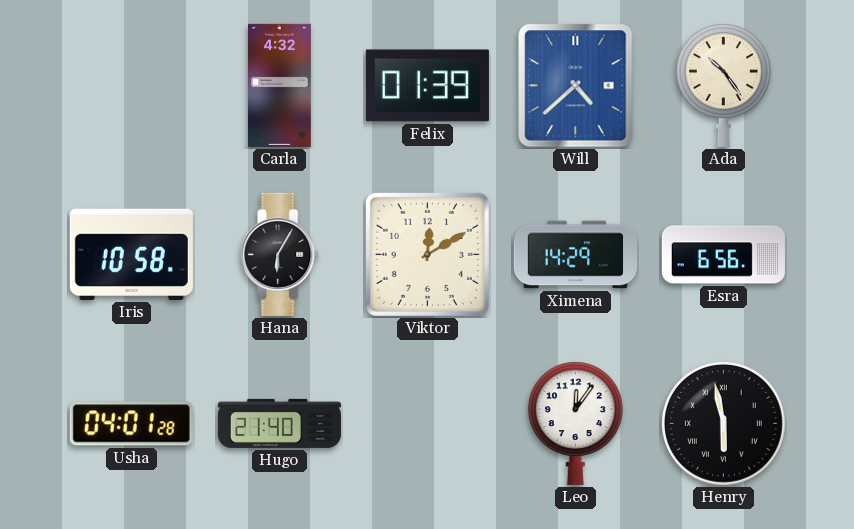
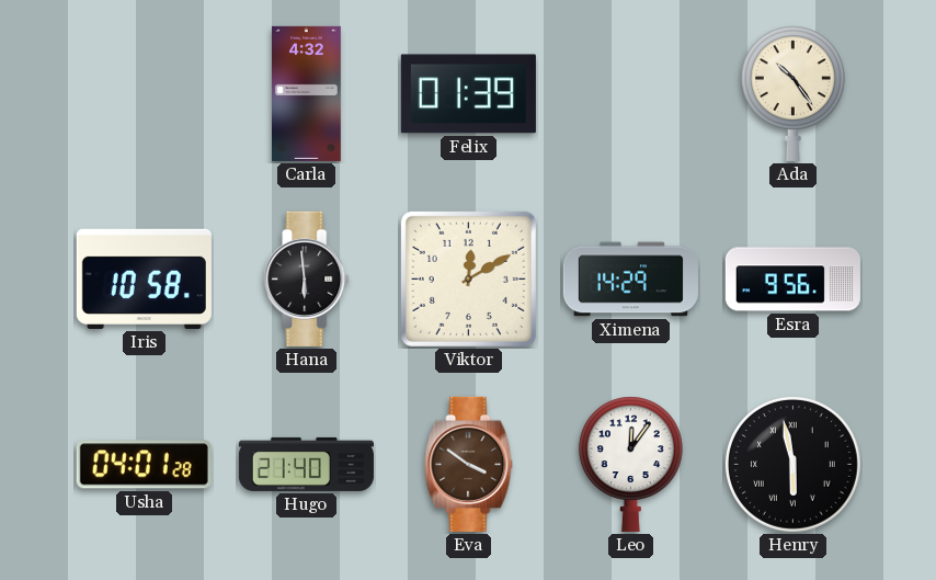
Will: 4:38 -> none
Hana: 6:05 -> 5:59
Esra: 6:56 -> 9:56
Eva: none -> 3:51
